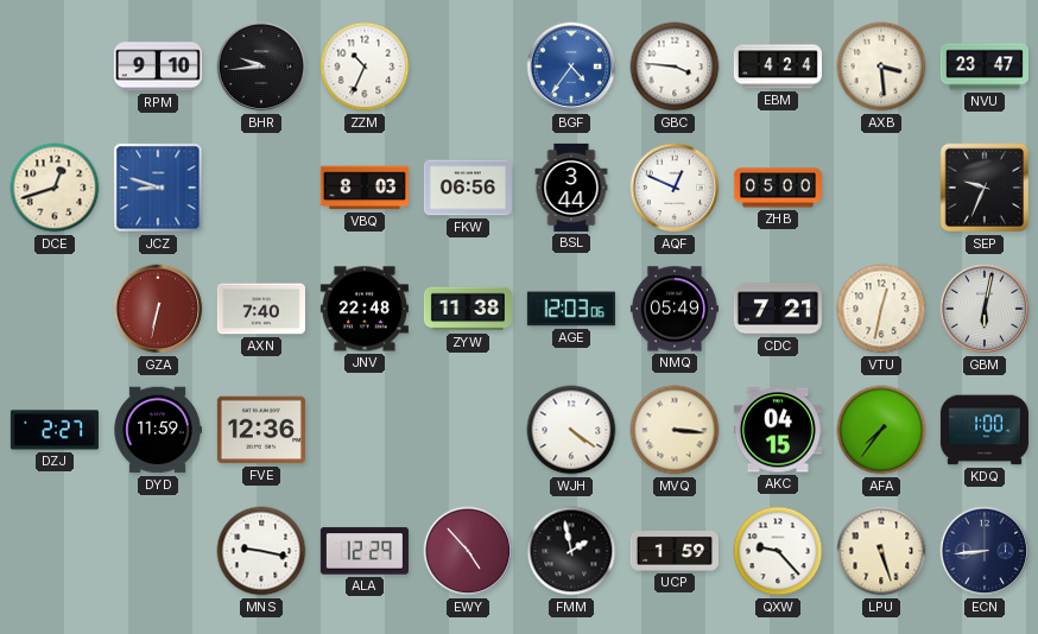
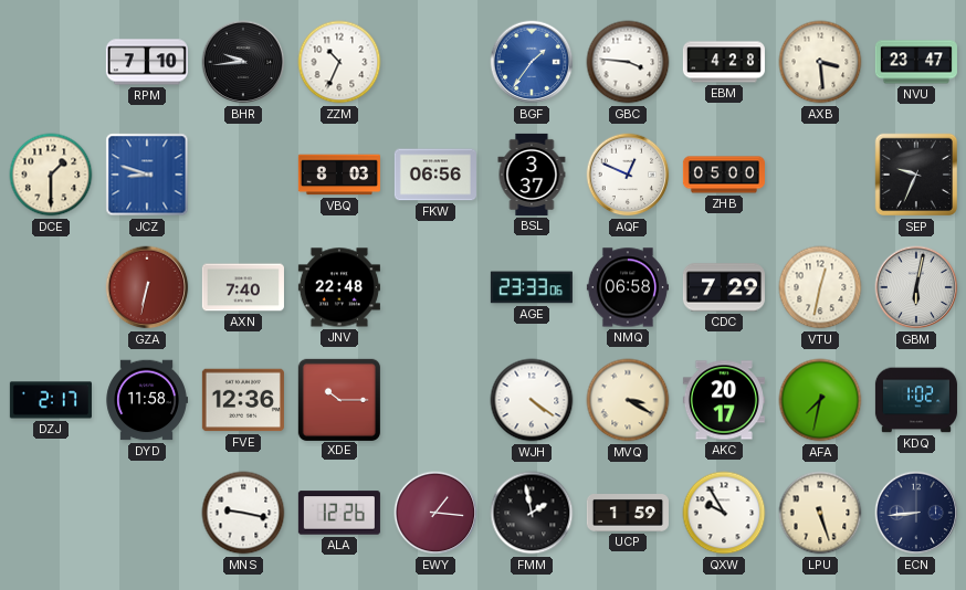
RPM: 9:10 -> 7:10
BGF: 4:36 -> 1:36
EBM: 4:24 -> 4:28
DCE: 12:42 -> 1:30
BSL: 3:44 -> 3:37
ZYW: 11:38 -> none
AGE: 12:03 -> 23:33
NMQ: 05:49 -> 06:58
CDC: 7:21 -> 7:29
DZJ: 2:27 -> 2:17
DYD: 11:59 -> 11:58
XDE: none -> 10:15
MVQ: 3:16 -> 3:20
AKC: 04:15 -> 20:17
AFA: 7:36 -> 7:32
KDQ: 1:00 -> 1:02
ALA: 12:29 -> 12:26
EWY: 4:53 -> 1:16
QXW: 9:23 -> 9:55
